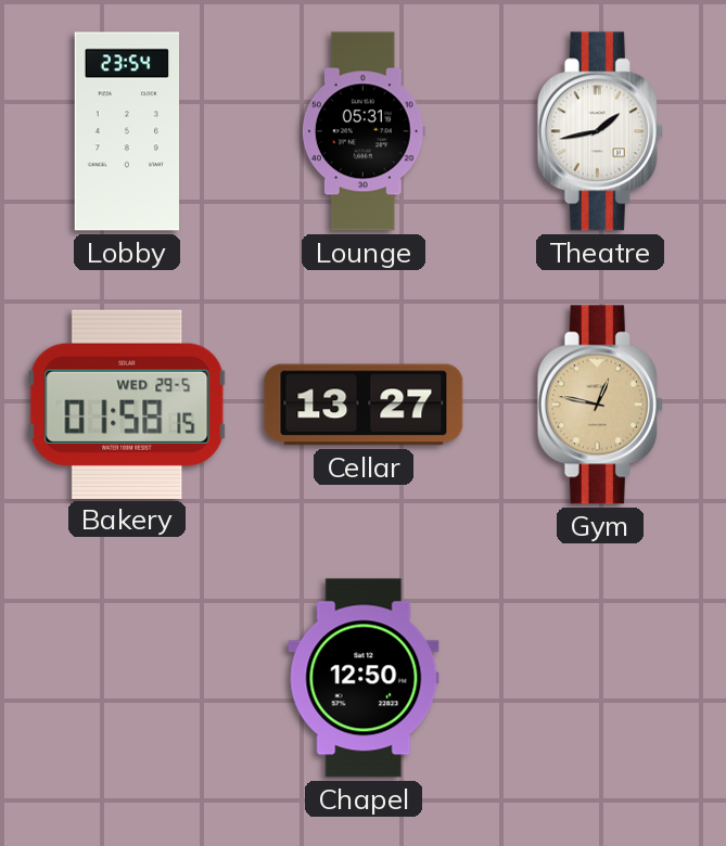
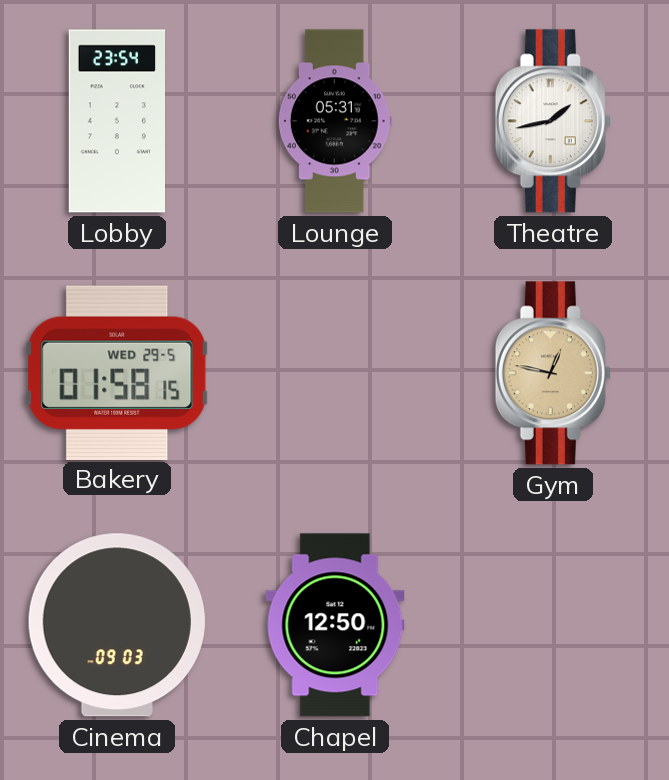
Cellar: 13:27 -> none
Cinema: none -> 09:03
